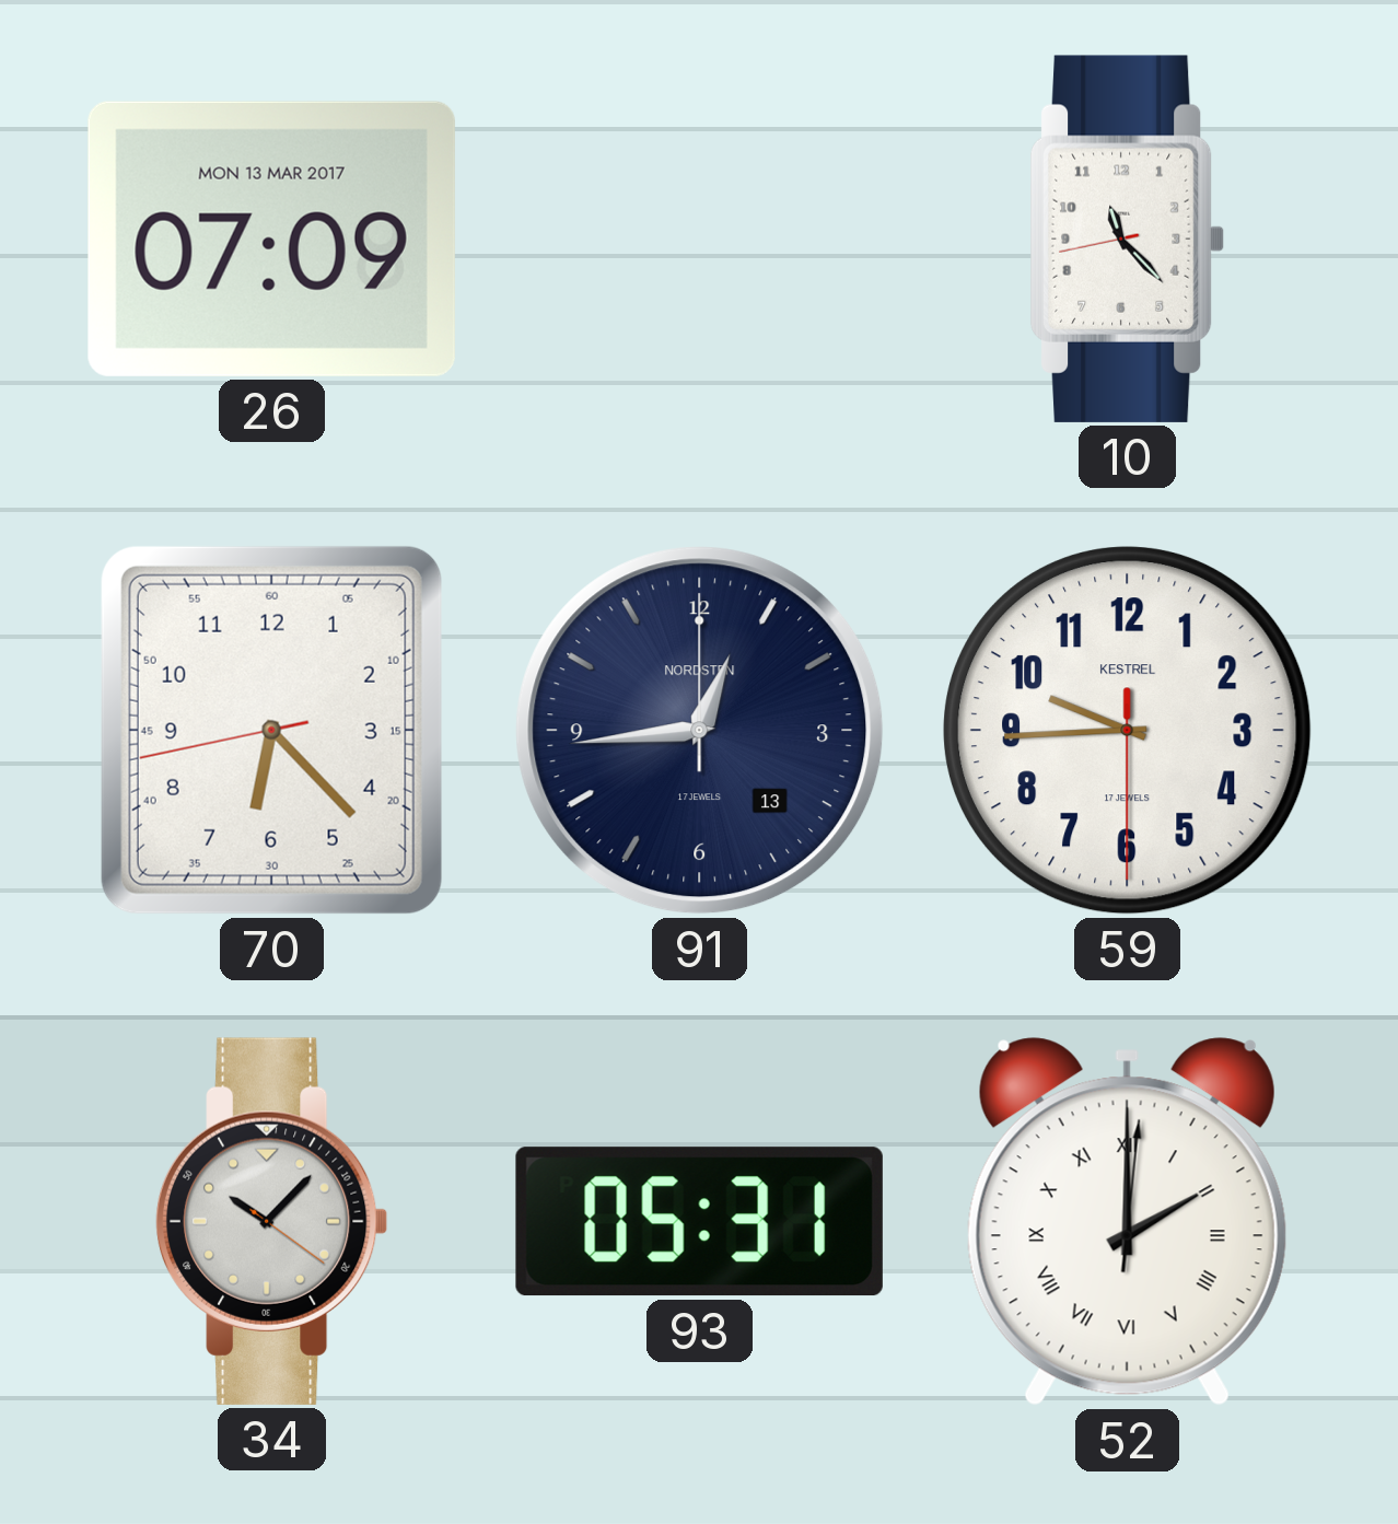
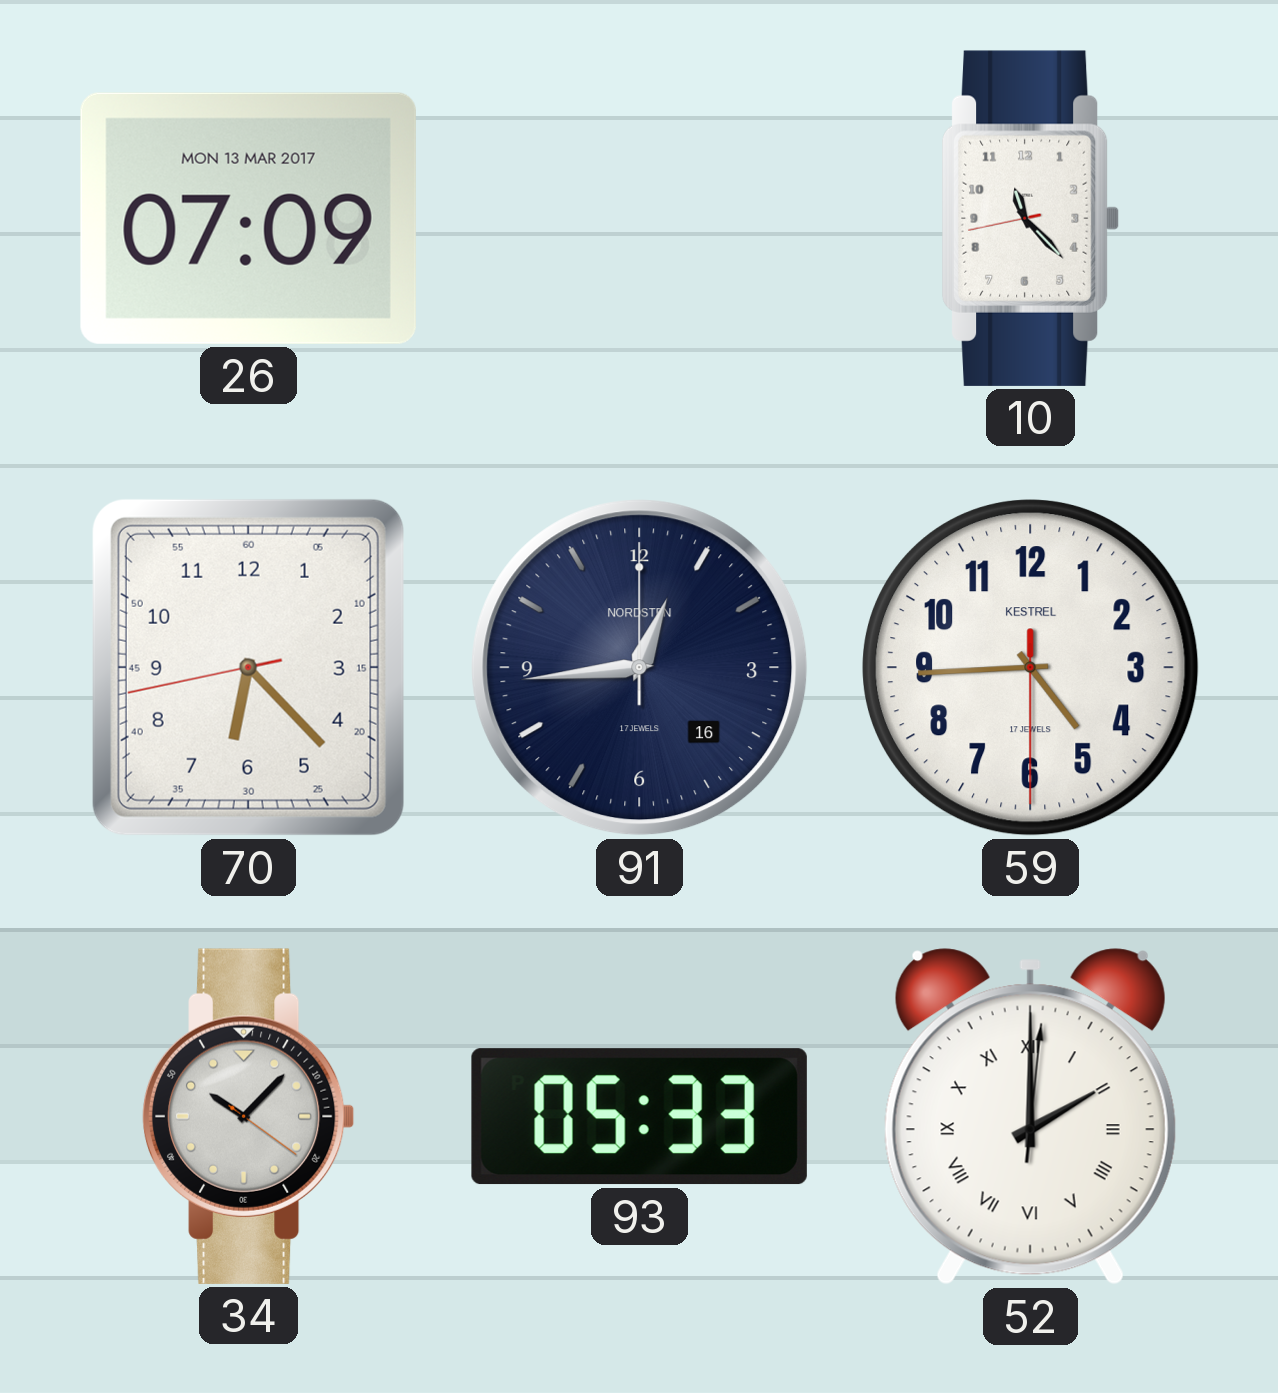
91 date: 13 -> 16
59: 9:44 -> 4:44
93: 05:31 -> 05:33
